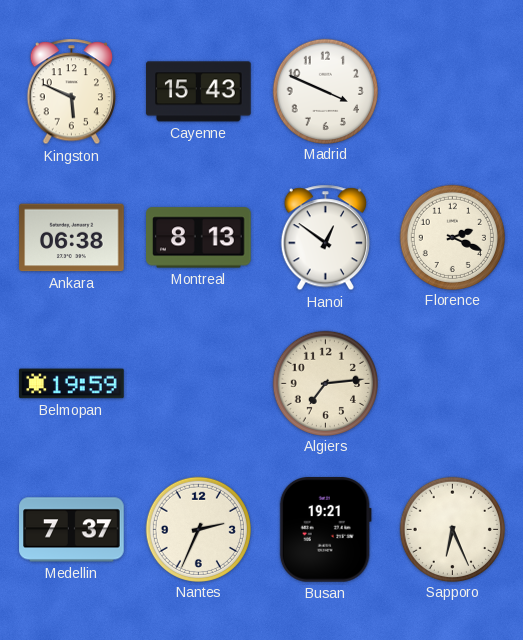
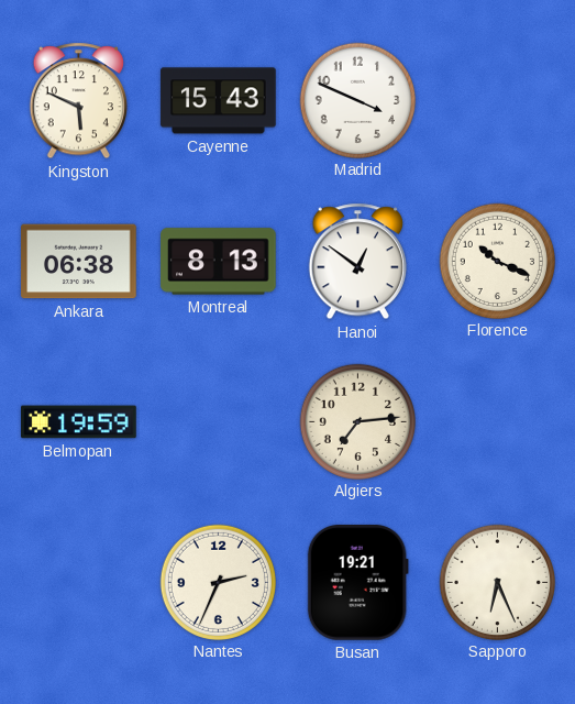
Florence: 2:19 -> 10:19
Medellin: 7:37 -> none
